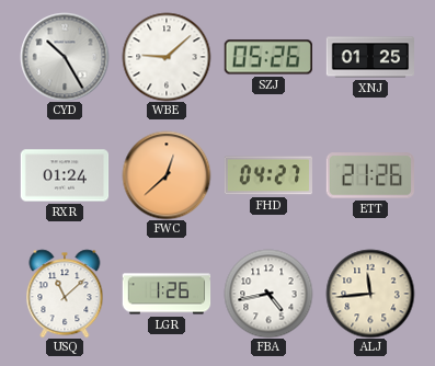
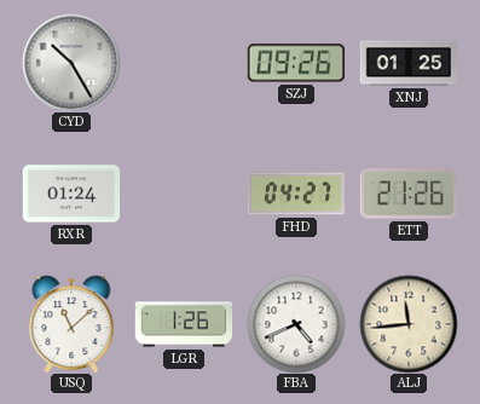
WBE: 9:08 -> none
SZJ: 05:26 -> 09:26
FWC: 12:38 -> none
FBA: 4:43 -> 4:41
